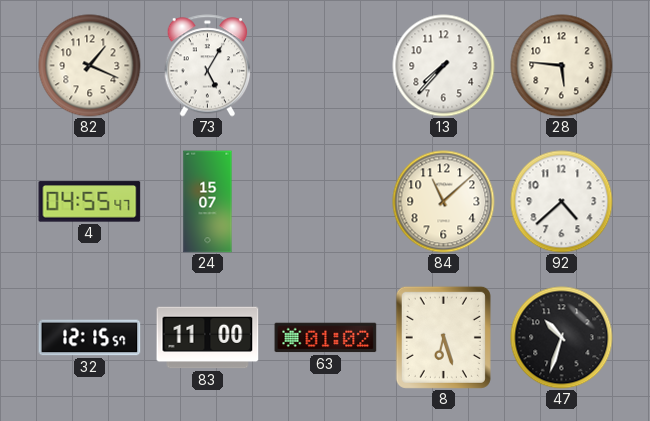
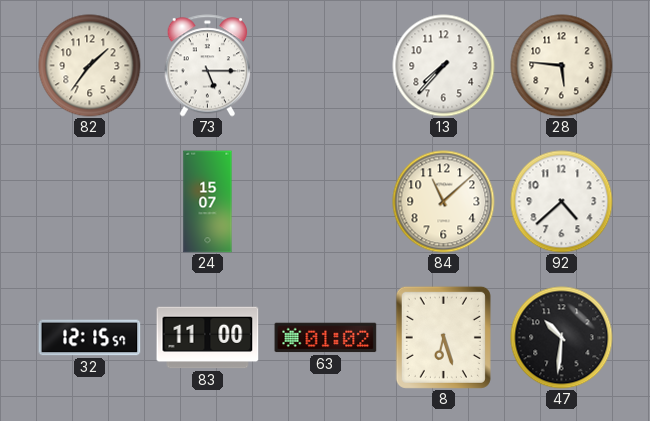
82: 1:19 -> 1:36
73: 5:05 -> 5:15
4: 04:55 -> none
47: 10:33 -> 10:31
